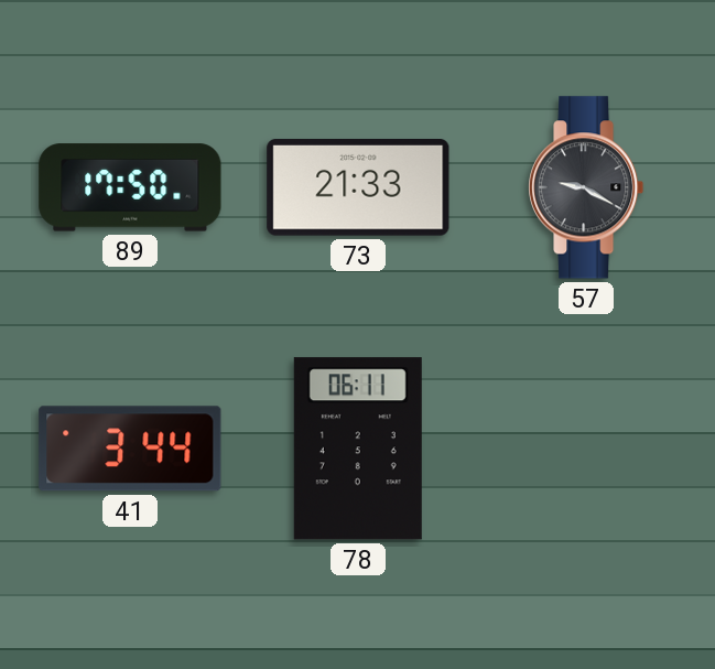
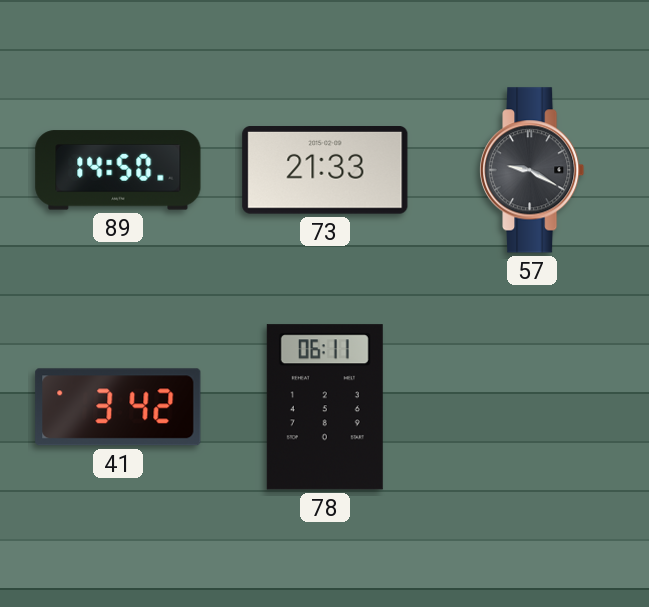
89: 17:50 -> 14:50
41: 3:44 -> 3:42
